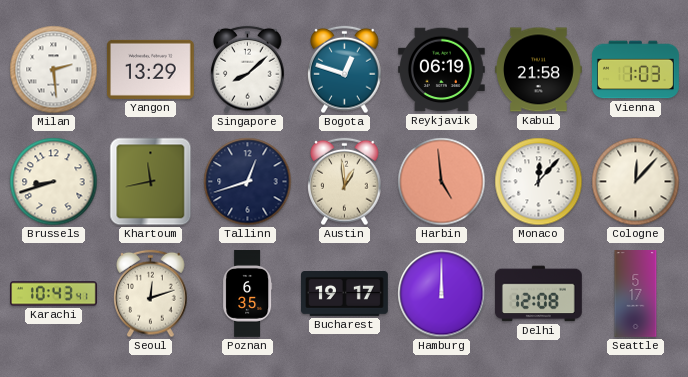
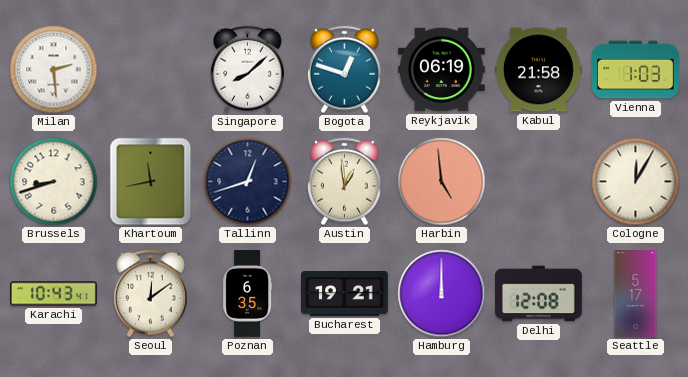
Yangon: 13:29 -> none
Monaco: 12:07 -> none
Cologne: 12:07 -> 12:05
Seoul: 12:12 -> 12:09
Bucharest: 19:17 -> 19:21
